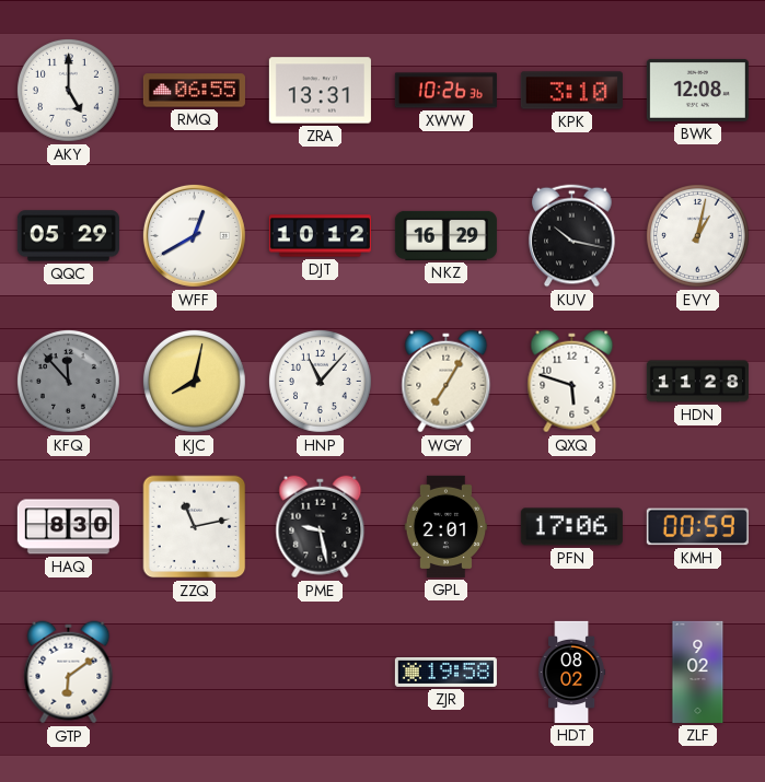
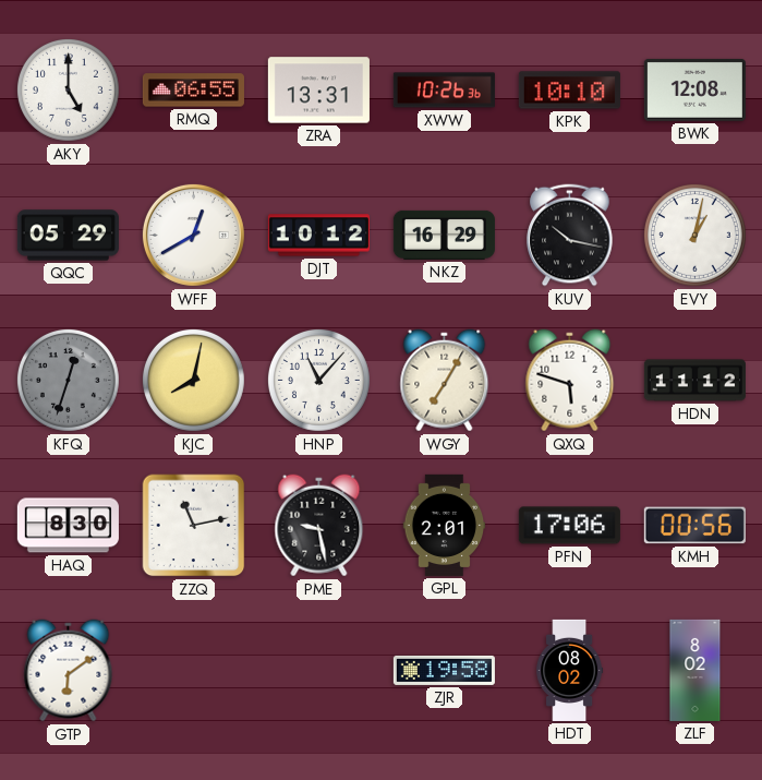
KPK: 3:10 -> 10:10
KFQ: 11:53 -> 12:33
HDN: 11:28 -> 11:12
KMH: 00:59 -> 00:56
ZLF: 9:02 -> 8:02
